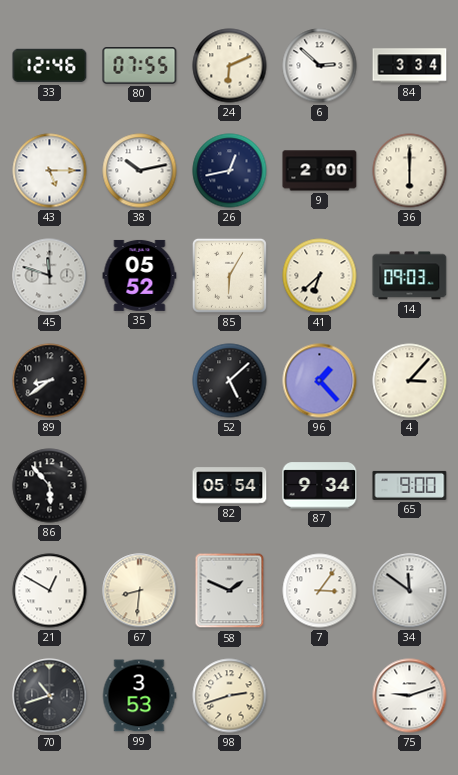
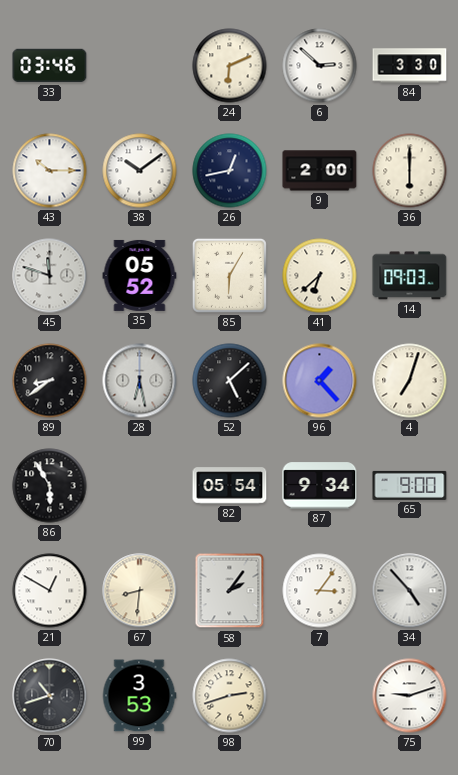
33: 12:46 -> 03:46
80: 07:55 -> none
84: 3:34 -> 3:30
43: 5:15 -> 10:15
38: 10:13 -> 10:09
28: none -> 6:28
4: 3:07 -> 7:03
86: 5:53 -> 5:55
58: 1:49 -> 2:06
34: 11:51 -> 4:53
